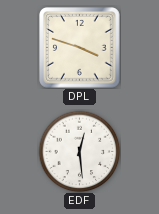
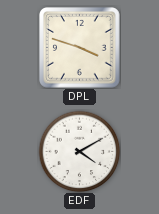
EDF: 12:29 -> 4:10
